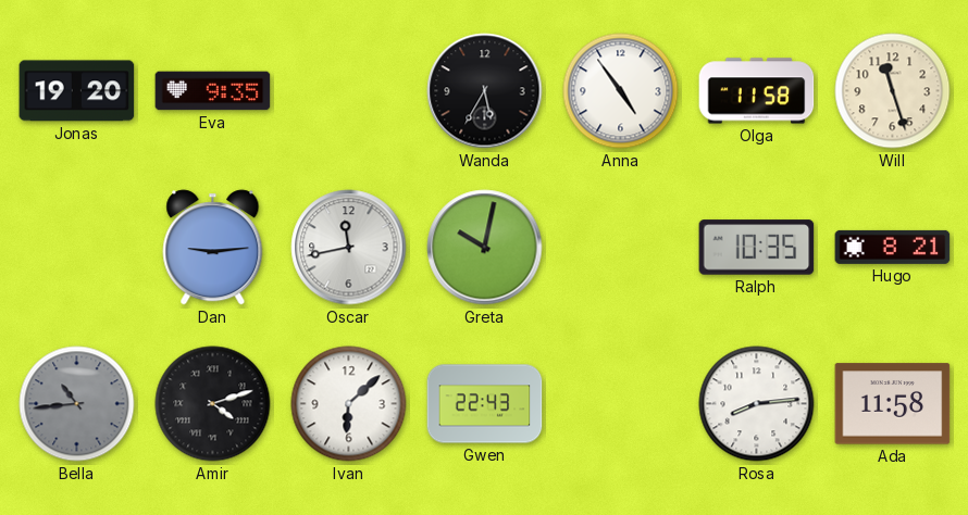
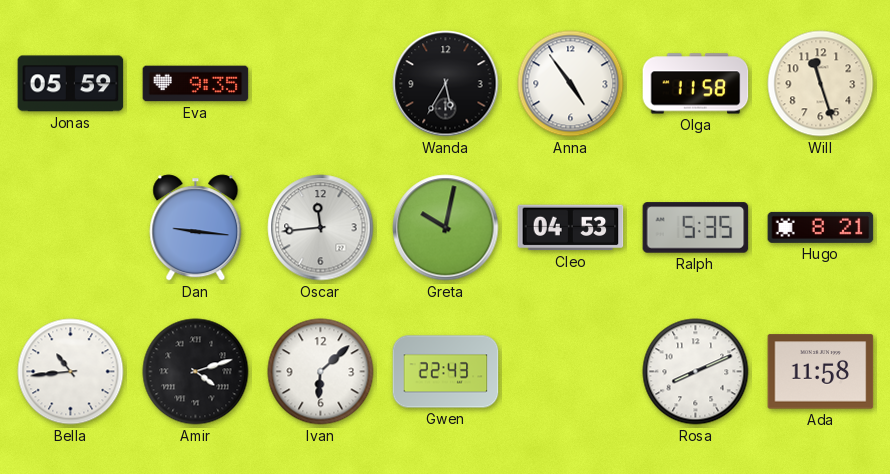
Jonas: 19:20 -> 05:59
Dan: 9:14 -> 9:16
Oscar: 11:43 -> 11:44
Cleo: none -> 04:53
Ralph: 10:35 -> 5:35
Bella dial: grey -> white
Rosa: 8:14 -> 8:11
